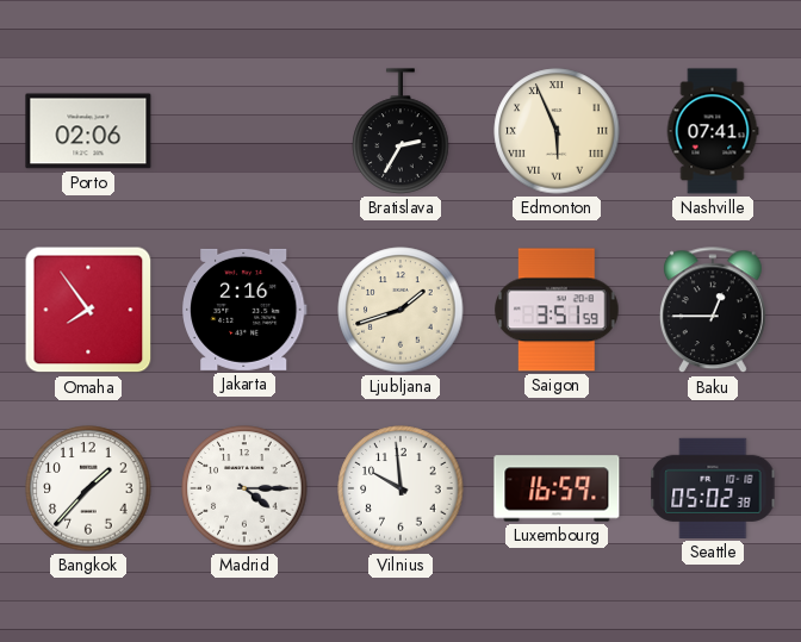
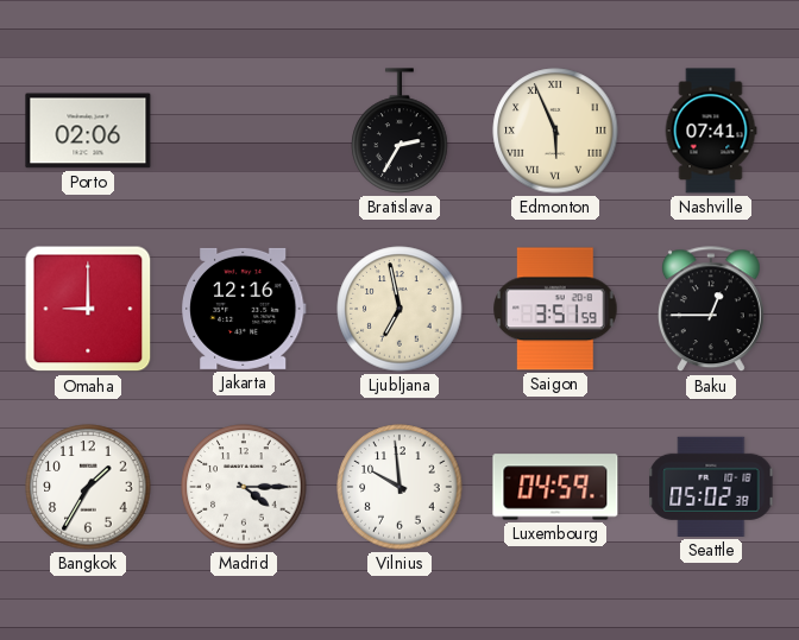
Omaha: 7:54 -> 9:00
Jakarta: 2:16 -> 12:16
Ljubljana: 1:42 -> 6:58
Bangkok: 1:37 -> 1:35
Luxembourg: 16:59 -> 04:59
